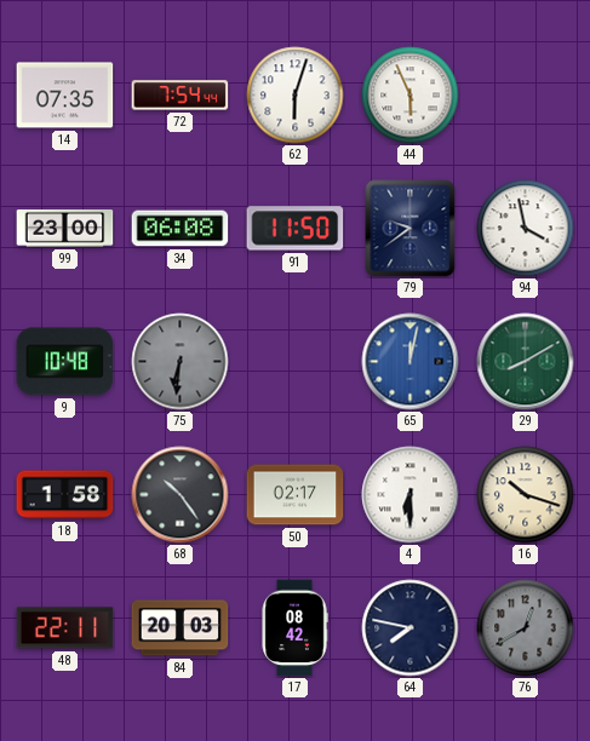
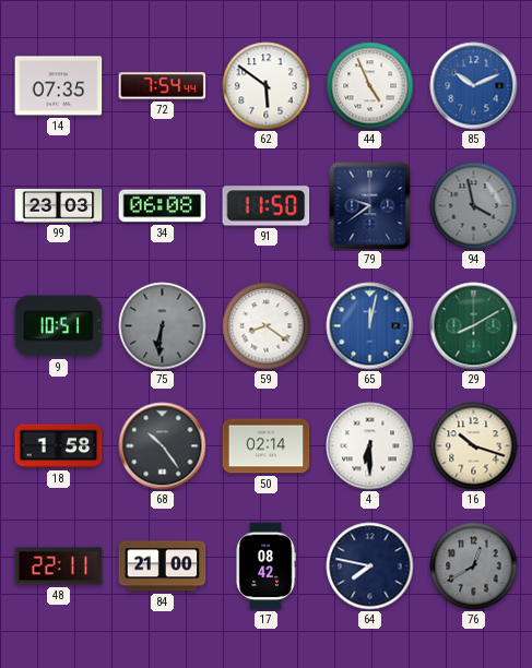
62: 6:03 -> 5:51
44: 5:56 -> 4:56
85: none -> 10:11
99: 23:00 -> 23:03
94 dial: white -> grey
9: 10:48 -> 10:51
59: none -> 8:21
50: 02:17 -> 02:14
84: 20:03 -> 21:00
